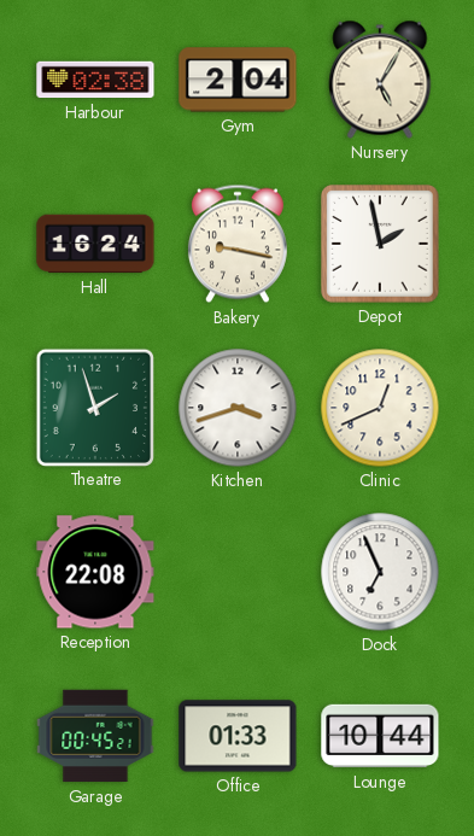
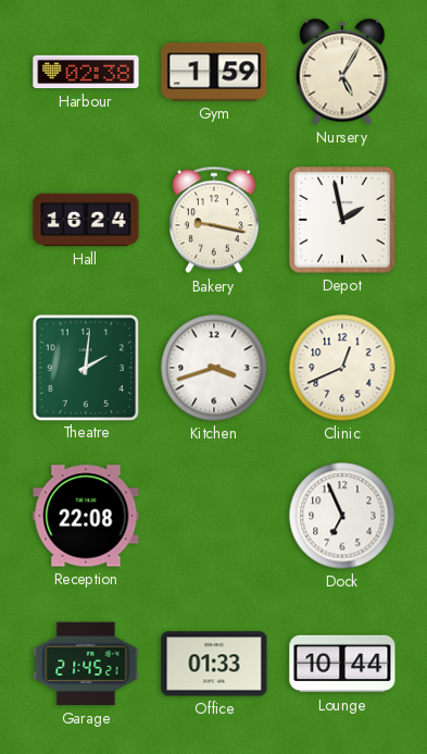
Gym: 2:04 -> 1:59
Theatre: 1:57 -> 2:01
Garage: 00:45 -> 21:45
